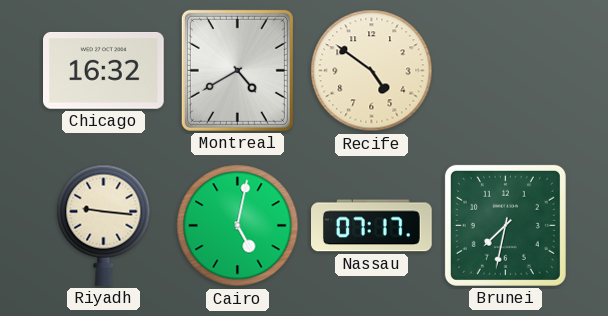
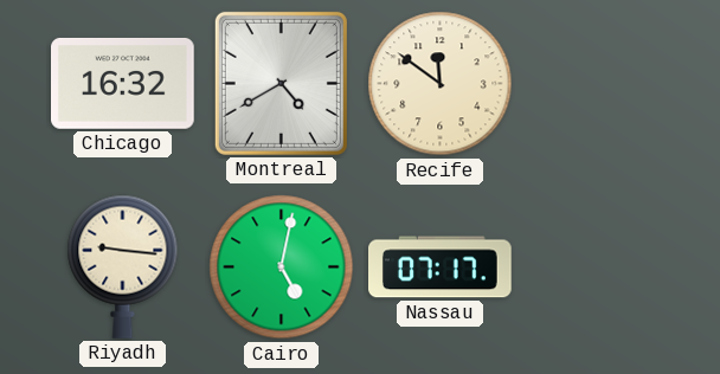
Recife: 4:51 -> 11:51
Brunei: 7:32 -> none
